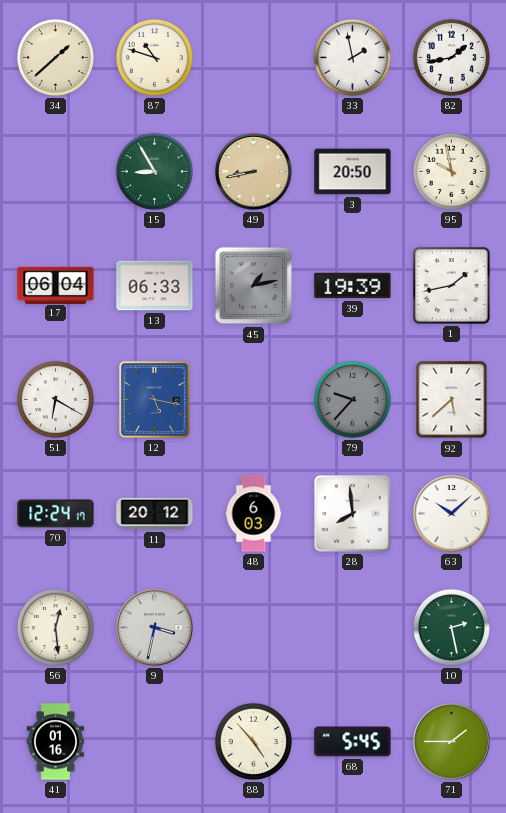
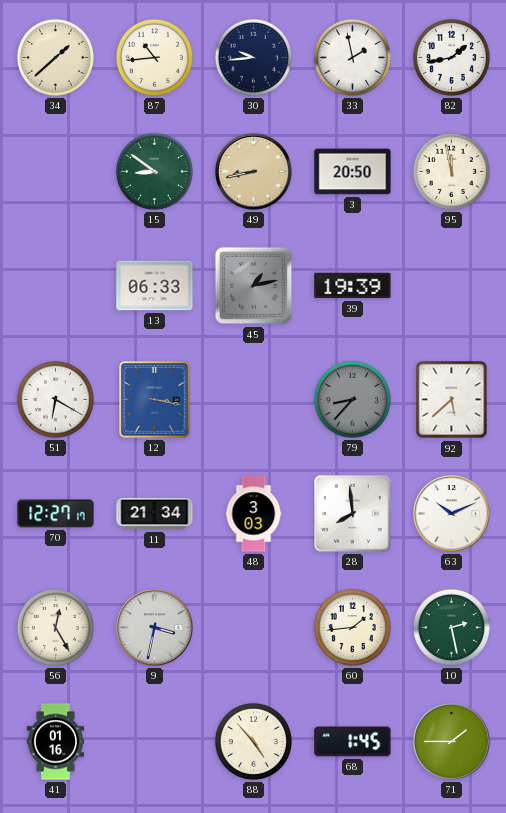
87: 10:48 -> 10:44
30: none -> 9:44
15: 8:55 -> 8:51
95: 9:58 -> 11:58
17: 06:04 -> none
1: 1:43 -> none
12: 5:17 -> 3:17
79: 9:37 -> 8:37
70: 12:24 -> 12:27
11: 20:12 -> 21:34
48: 6:03 -> 3:03
63: 10:08 -> 10:11
56: 12:29 -> 12:25
60: none -> 1:44
68: 5:45 -> 1:45
